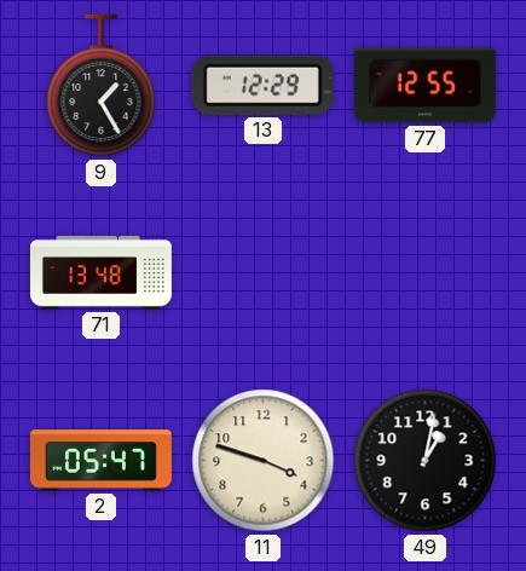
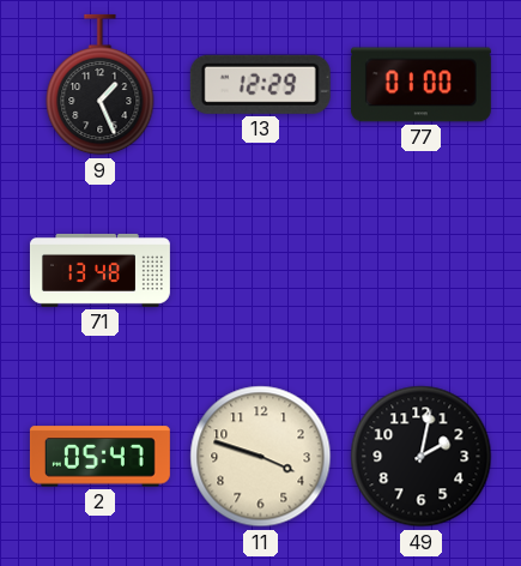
9: 1:25 -> 1:26
77: 12:55 -> 01:00
49: 1:02 -> 2:02
